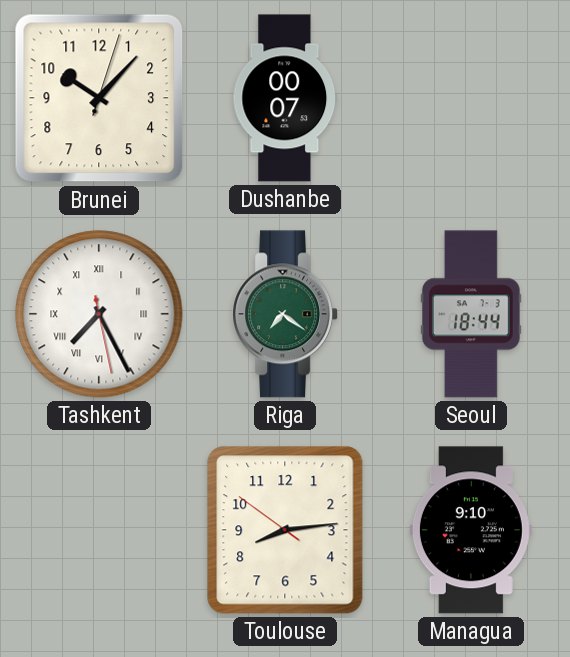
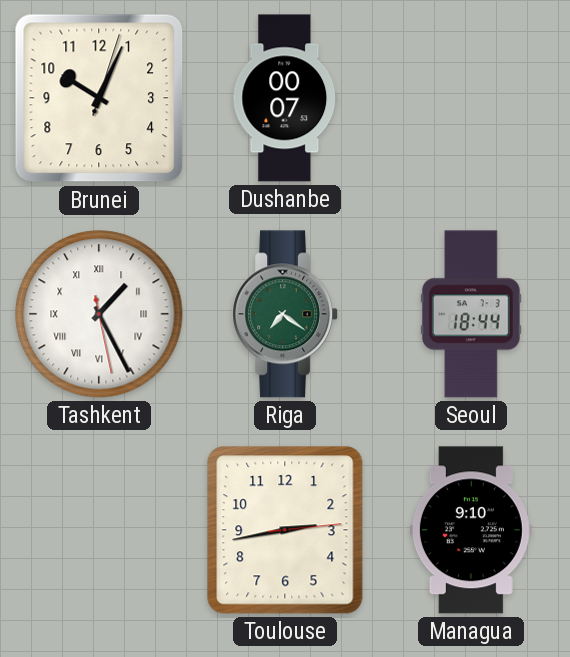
Brunei: 10:07 -> 10:04
Tashkent: 7:25 -> 1:25
Toulouse: 8:13 -> 2:43
